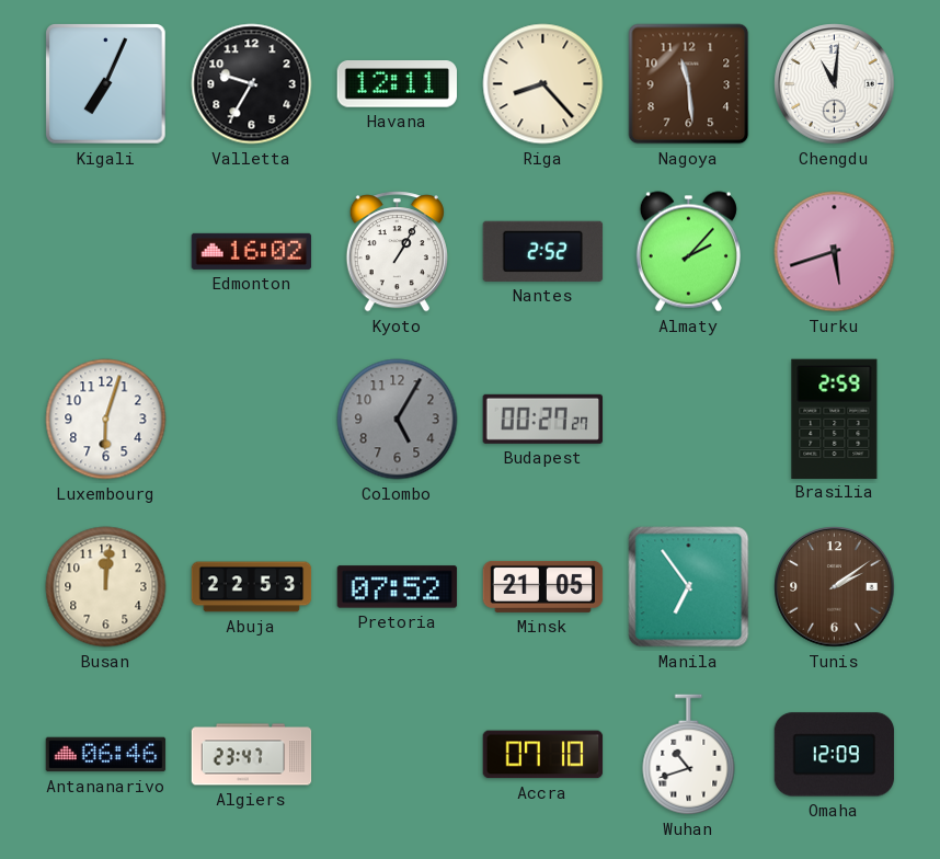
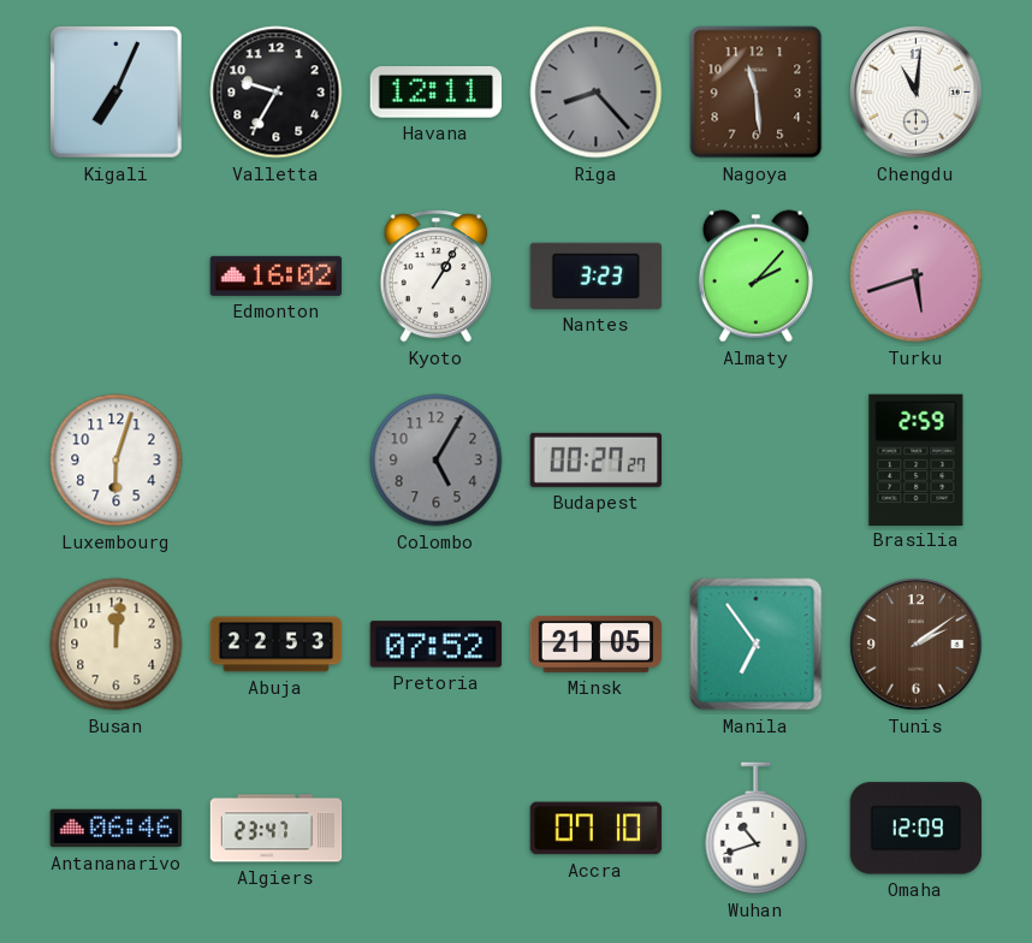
Riga dial: cream -> grey
Nantes: 2:52 -> 3:23
